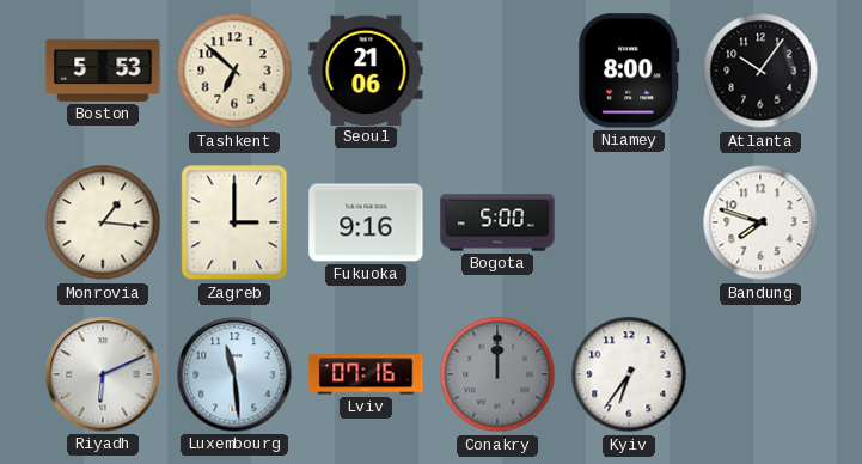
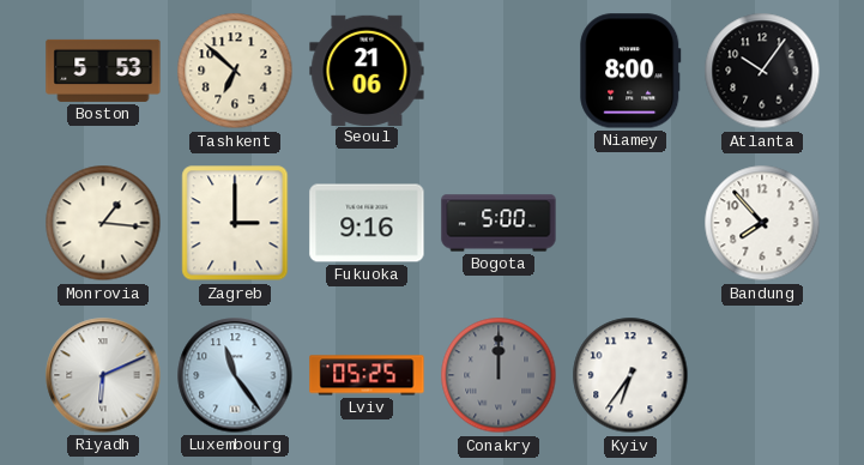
Bandung: 7:48 -> 7:53
Luxembourg: 11:29 -> 11:24
Lviv: 07:16 -> 05:25
